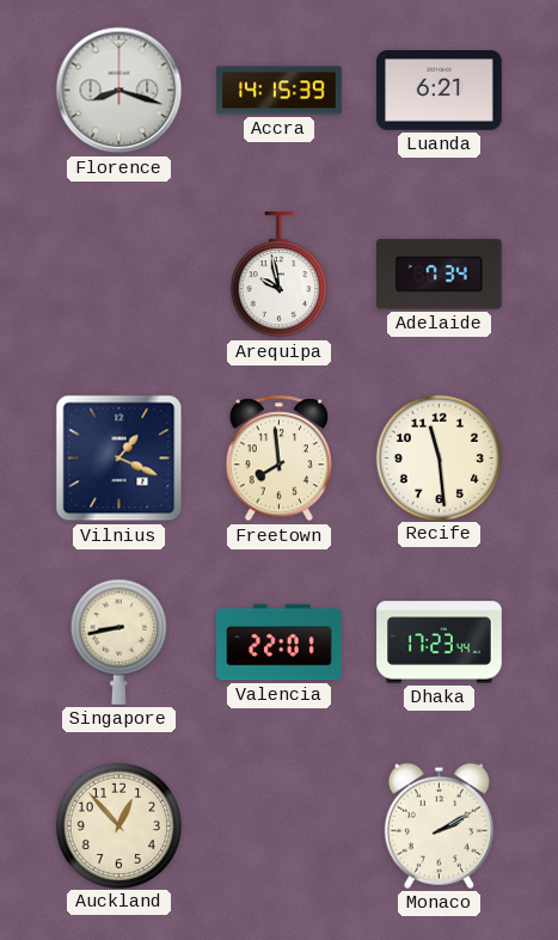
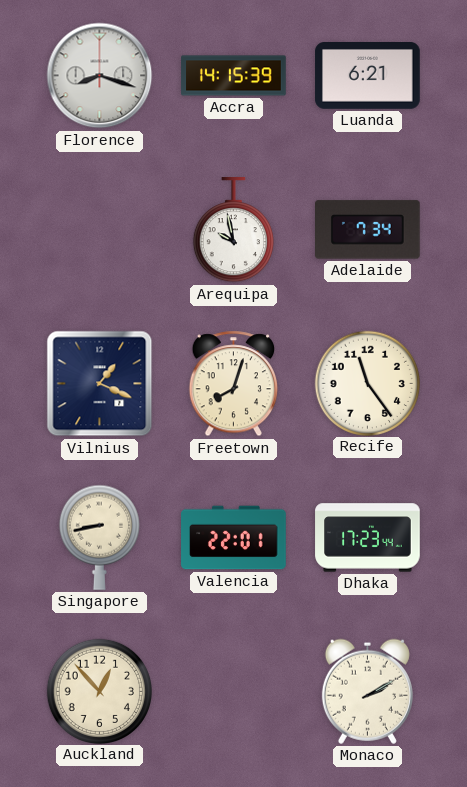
Freetown: 7:59 -> 8:03
Recife: 11:29 -> 11:24
